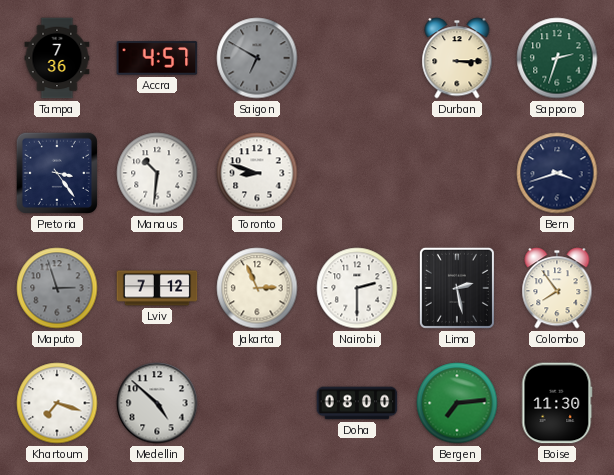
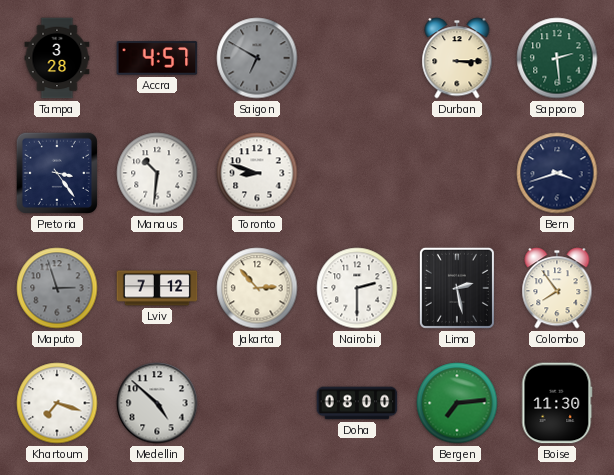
Tampa: 7:36 -> 3:28
Sapporo: 2:33 -> 2:29
Jakarta: 2:56 -> 2:53
